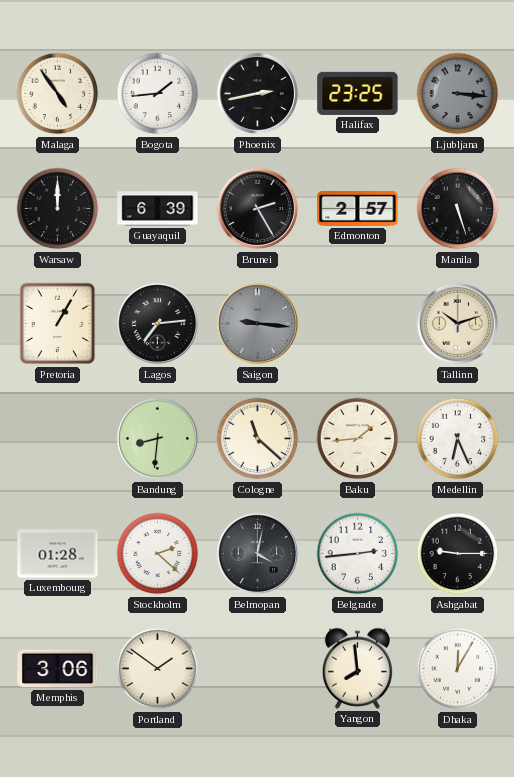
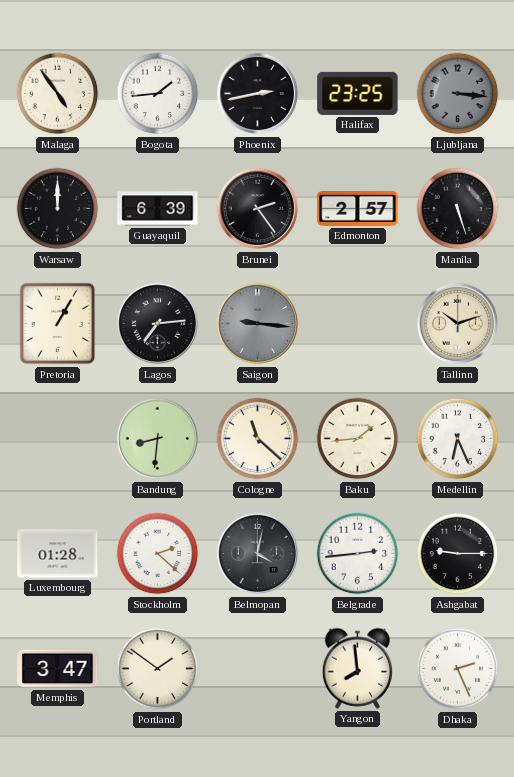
Brunei: 2:25 -> 2:24
Memphis: 3:06 -> 3:47
Dhaka: 12:05 -> 2:26
